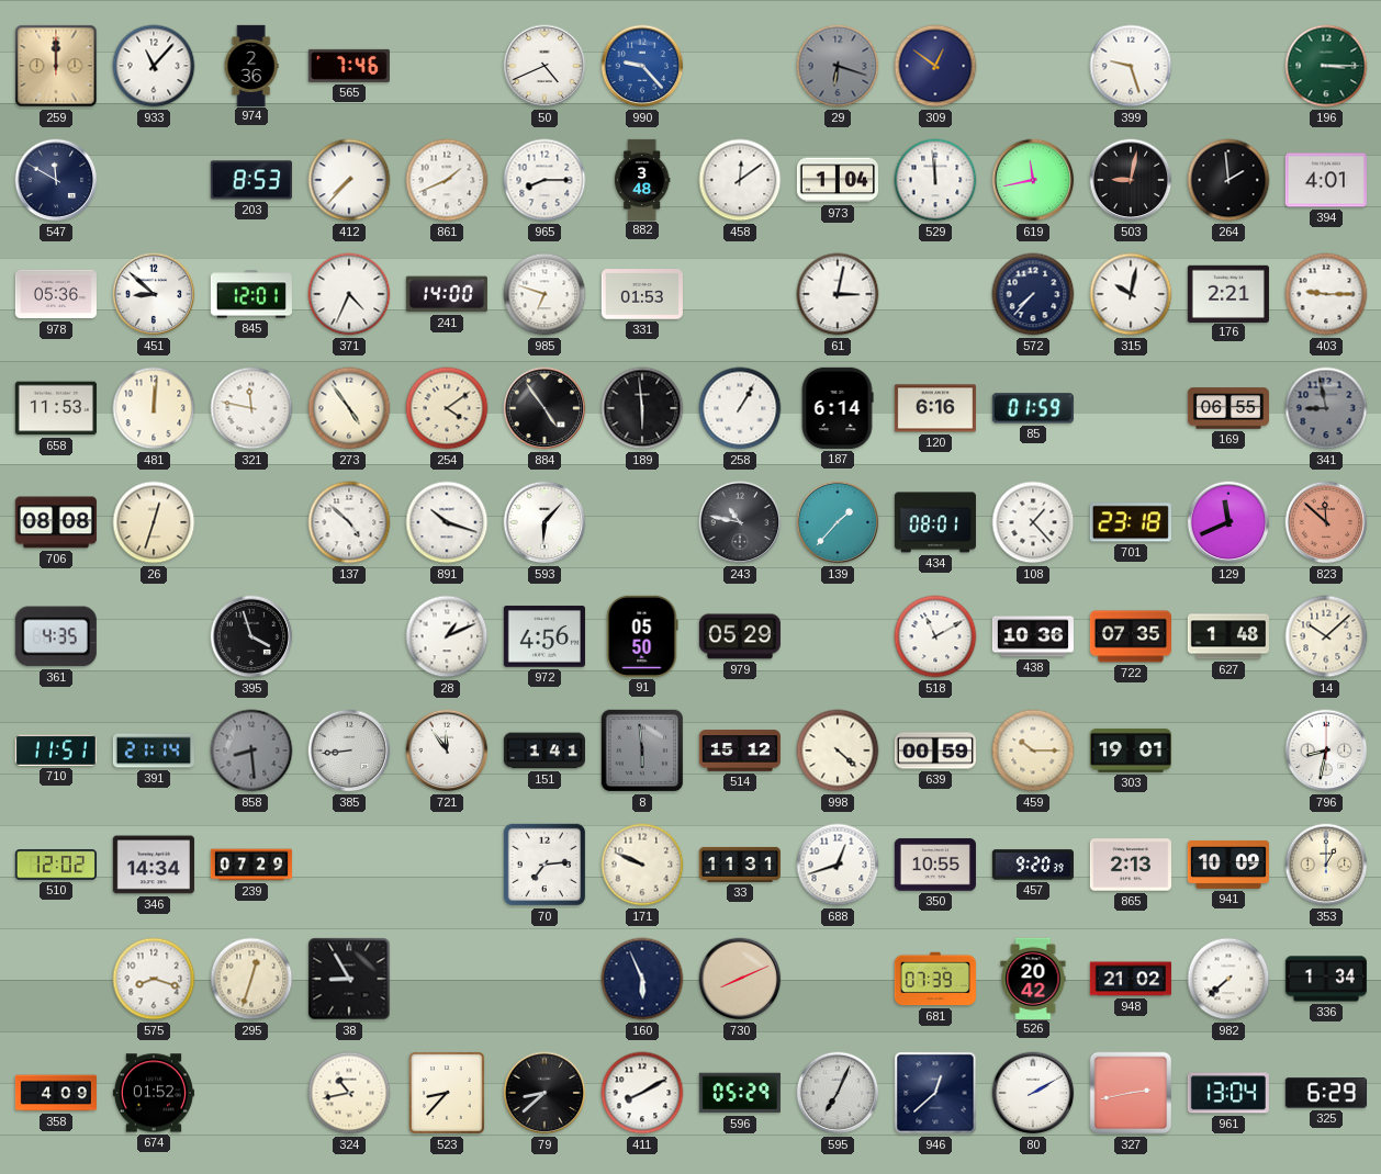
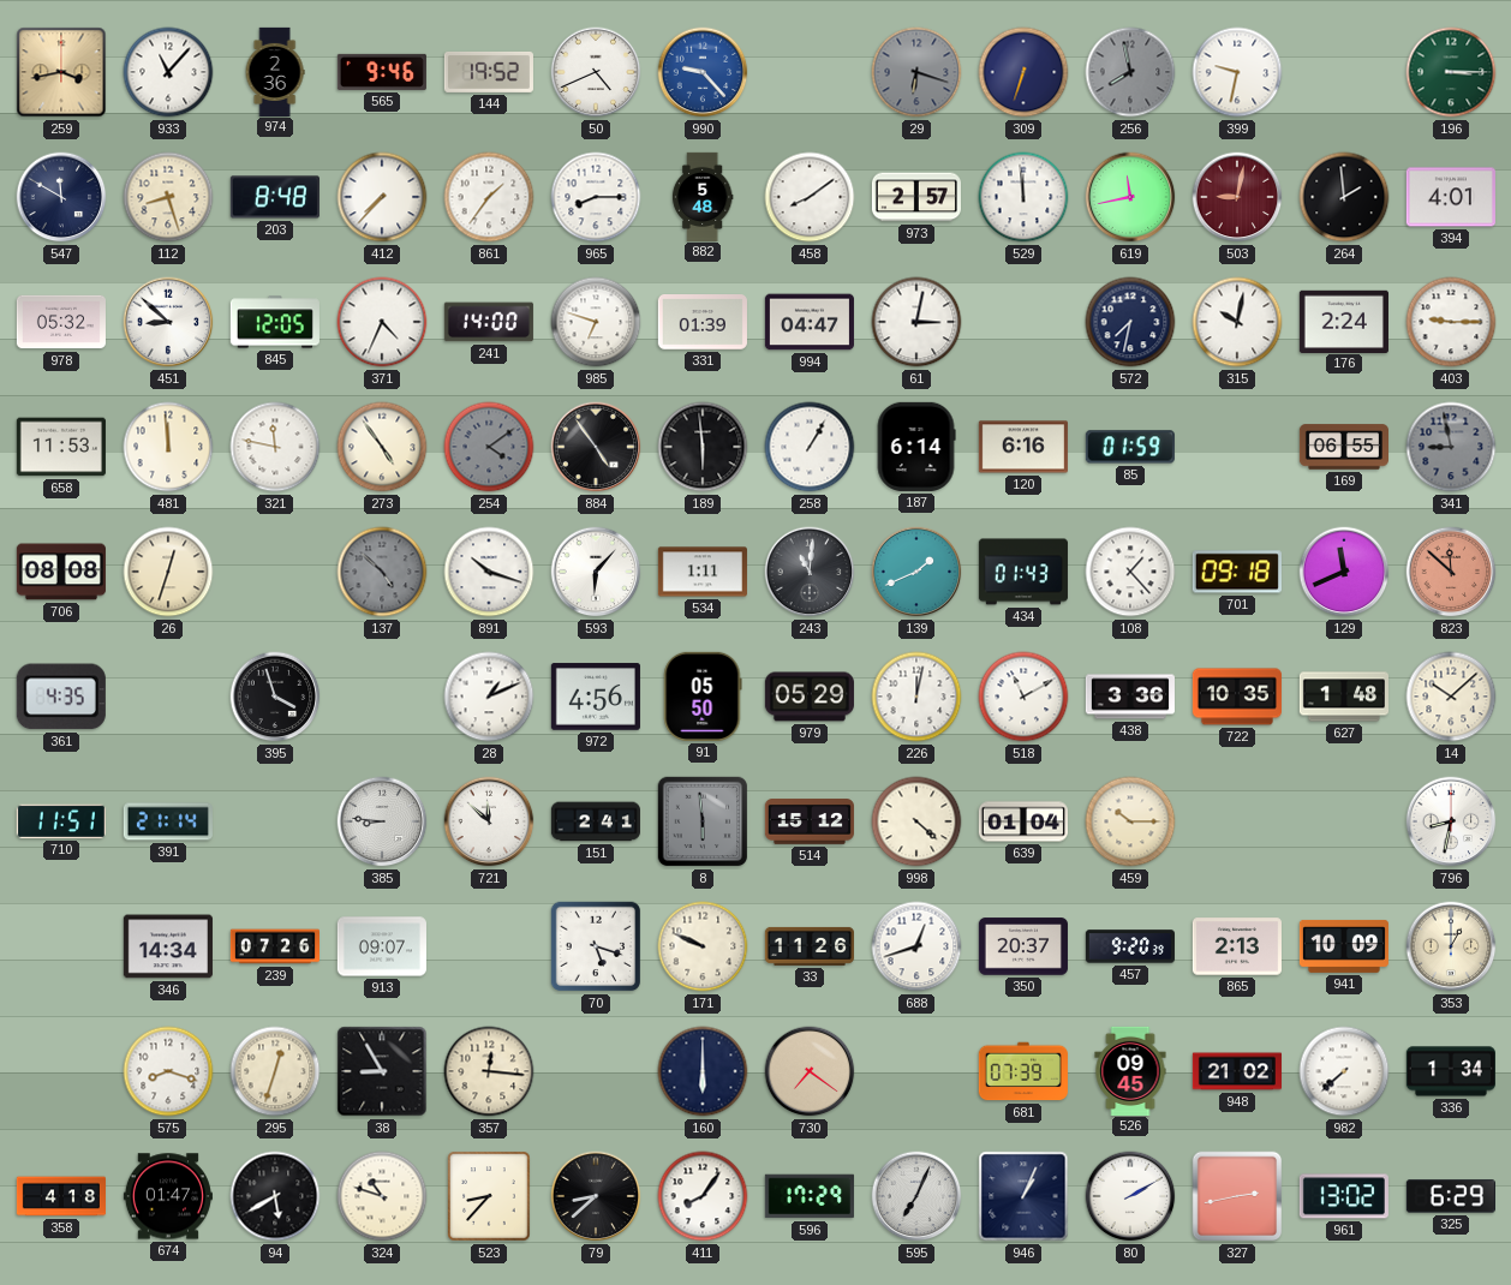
259: 12:00 -> 3:43
565: 7:46 -> 9:46
144: none -> 19:52
309: 12:51 -> 6:33
256: none -> 7:58
399: 9:27 -> 9:32
112: none -> 8:27
203: 8:53 -> 8:48
861: 1:41 -> 1:36
882: 3:48 -> 5:48
458: 12:09 -> 8:09
973: 1:04 -> 2:57
503 dial: black -> burgundy
978: 05:36 -> 05:32
845: 12:01 -> 12:05
331: 01:53 -> 01:39
994: none -> 04:47
572: 7:37 -> 7:32
176: 2:21 -> 2:24
481: 12:01 -> 11:59
254 dial: cream -> grey
137 dial: white -> grey
534: none -> 1:11
243: 10:47 -> 11:01
139: 1:37 -> 1:41
434: 08:01 -> 01:43
701: 23:18 -> 09:18
226: none -> 12:02
438: 10:36 -> 3:36
722: 07:35 -> 10:35
858: 8:29 -> none
385: 8:44 -> 8:46
721: 11:54 -> 11:52
151: 1:41 -> 2:41
639: 00:59 -> 01:04
303: 19:01 -> none
510: 12:02 -> none
239: 07:29 -> 07:26
913: none -> 09:07
70: 7:14 -> 5:18
33: 11:31 -> 11:26
350: 10:55 -> 20:37
357: none -> 12:16
160: 5:56 -> 6:00
730: 8:11 -> 7:21
526: 20:42 -> 09:45
358: 4:09 -> 4:18
674: 01:52 -> 01:47
94: none -> 5:40
324: 10:43 -> 10:48
411: 8:10 -> 8:06
596: 05:29 -> 17:29
946: 12:38 -> 1:04
961: 13:04 -> 13:02
